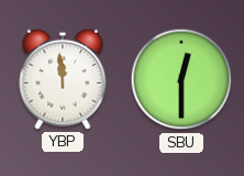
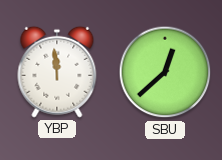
SBU: 12:30 -> 12:38
